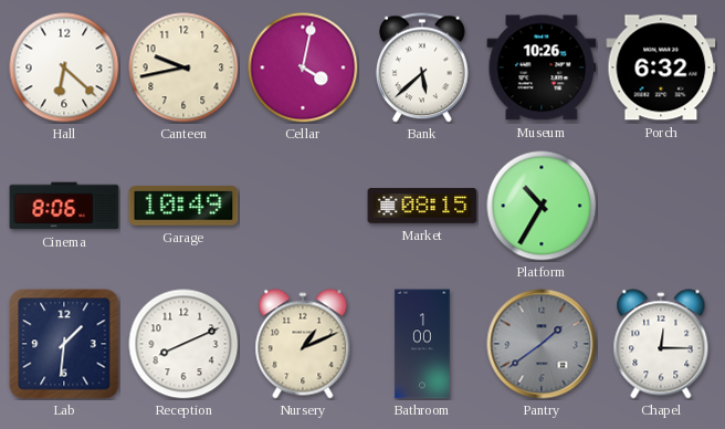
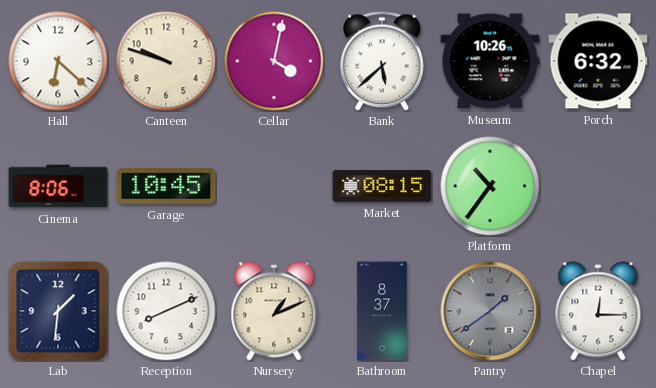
Canteen: 9:43 -> 9:48
Garage: 10:49 -> 10:45
Platform: 10:35 -> 10:36
Bathroom: 1:00 -> 8:37
